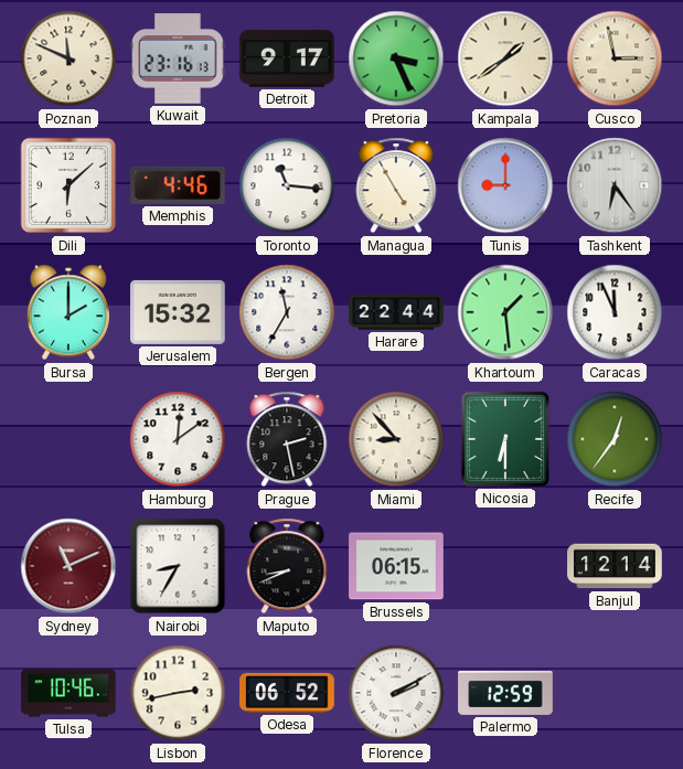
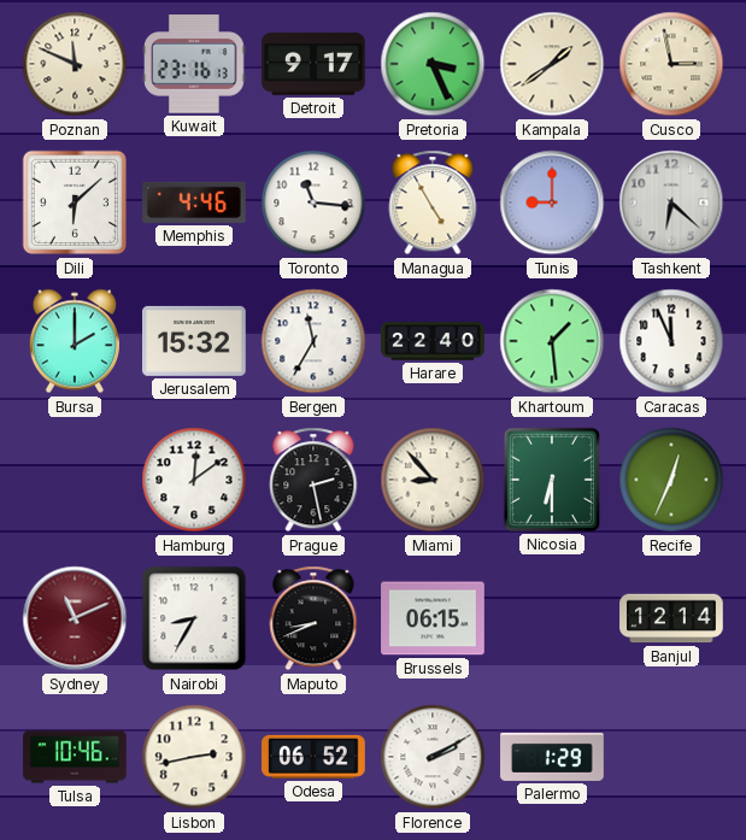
Tashkent: 6:24 -> 6:22
Harare: 22:44 -> 22:40
Recife: 12:36 -> 12:34
Palermo: 12:59 -> 1:29
